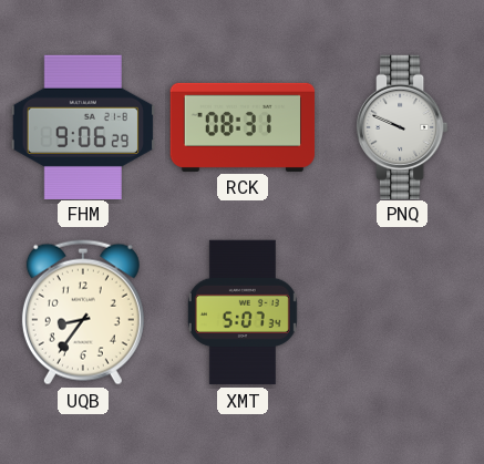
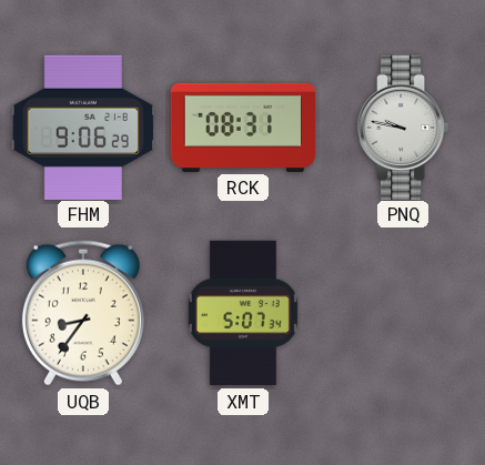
PNQ: 9:49 -> 9:47
